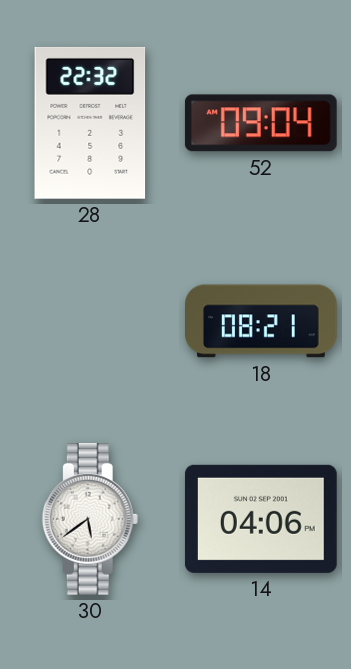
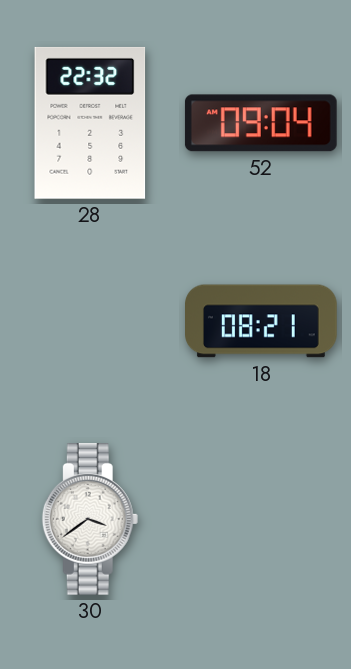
30: 5:39 -> 3:39
14: 04:06 -> none
